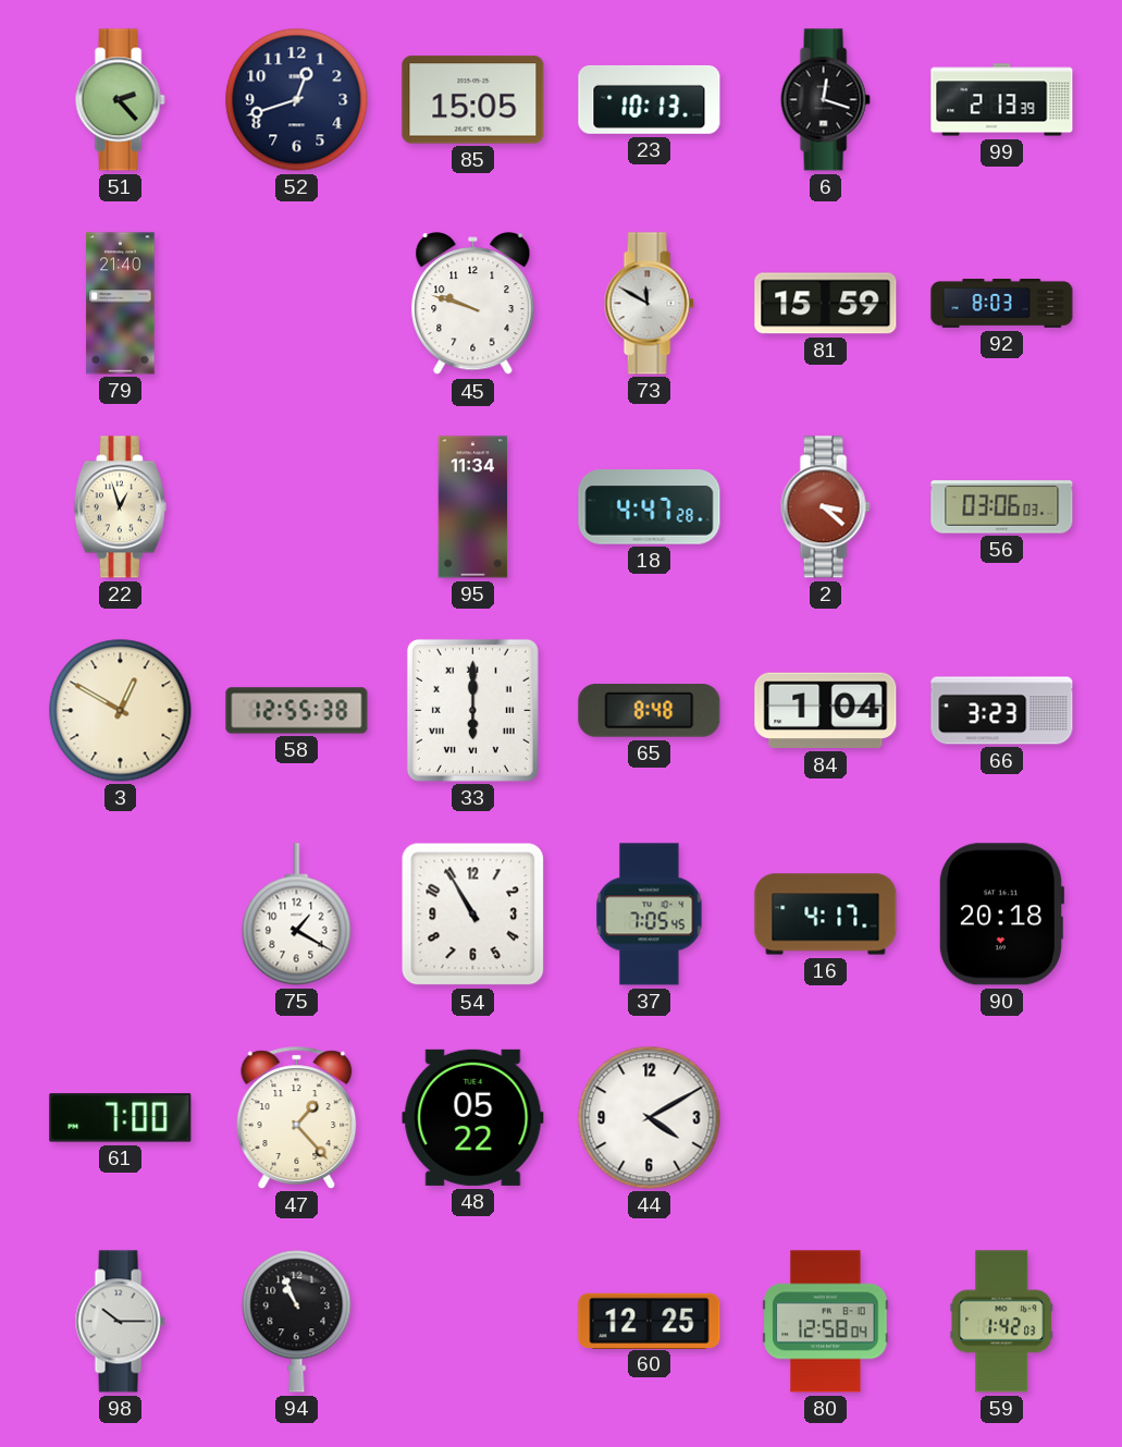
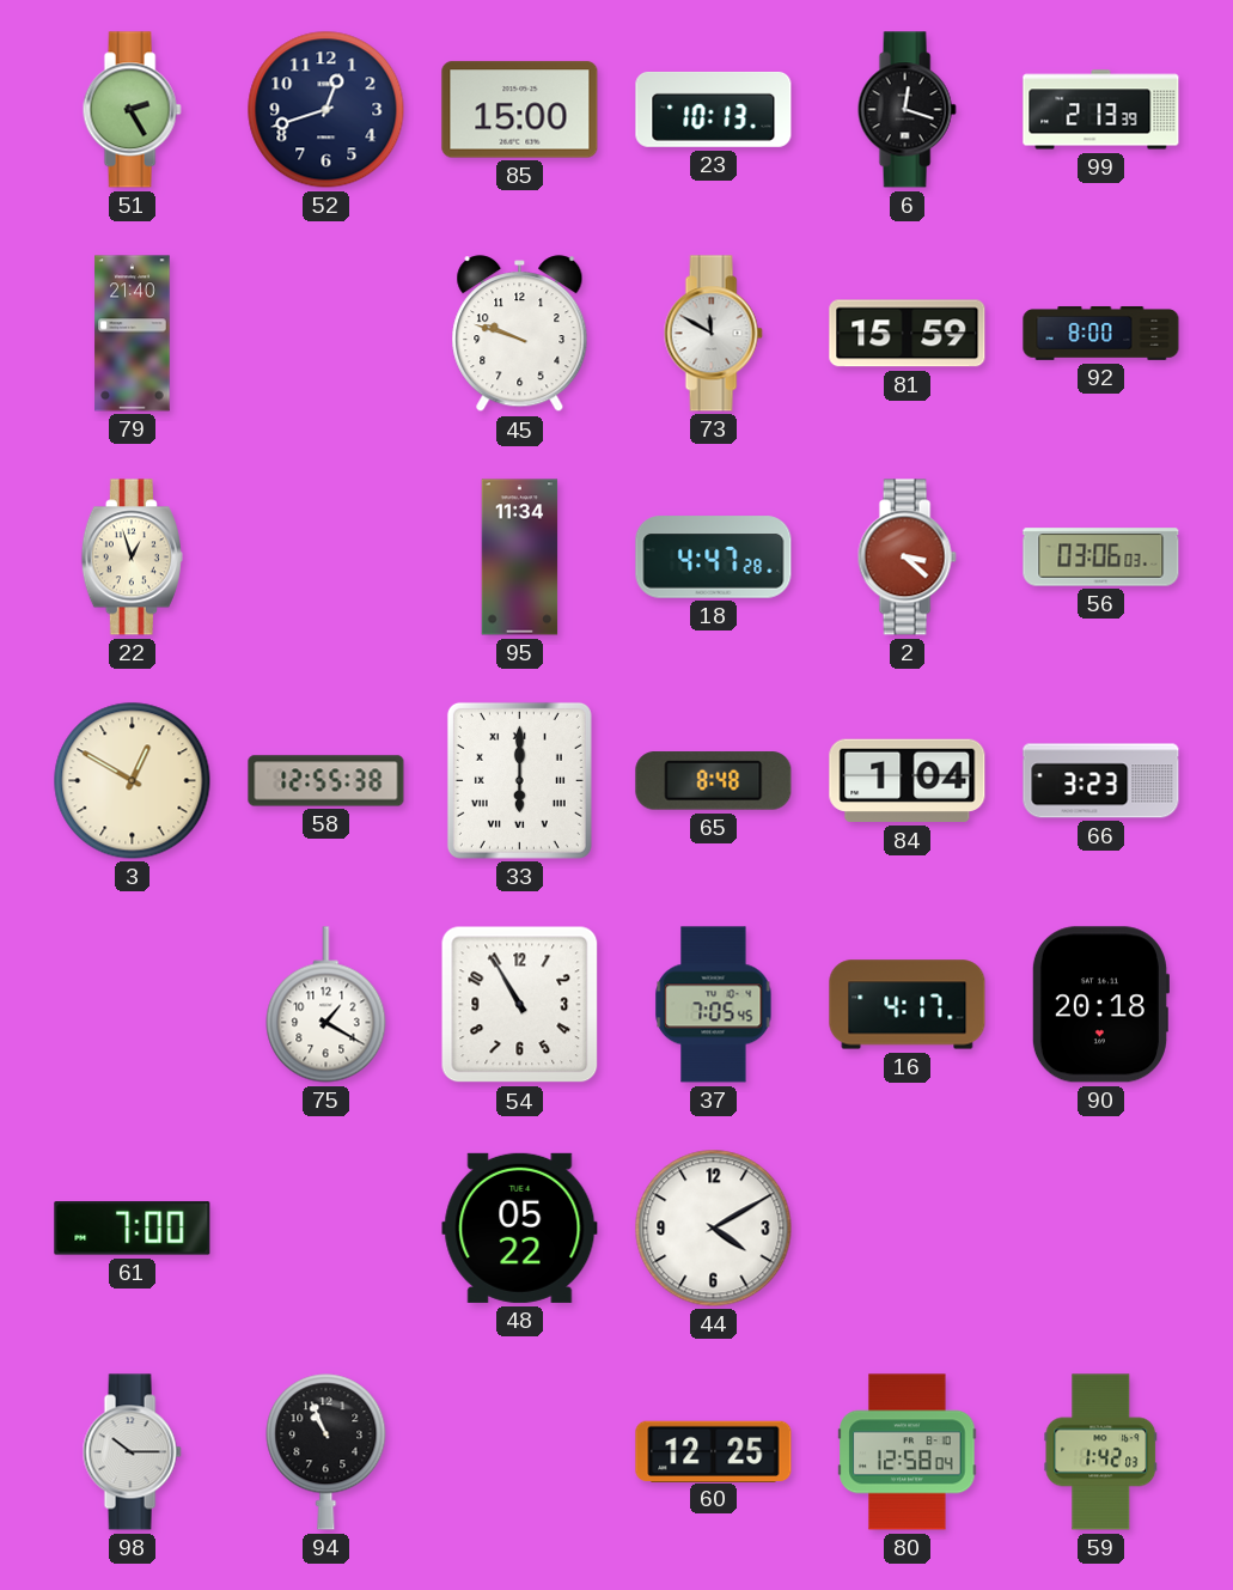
51: 2:23 -> 2:25
85: 15:05 -> 15:00
92: 8:03 -> 8:00
47: 1:23 -> none
